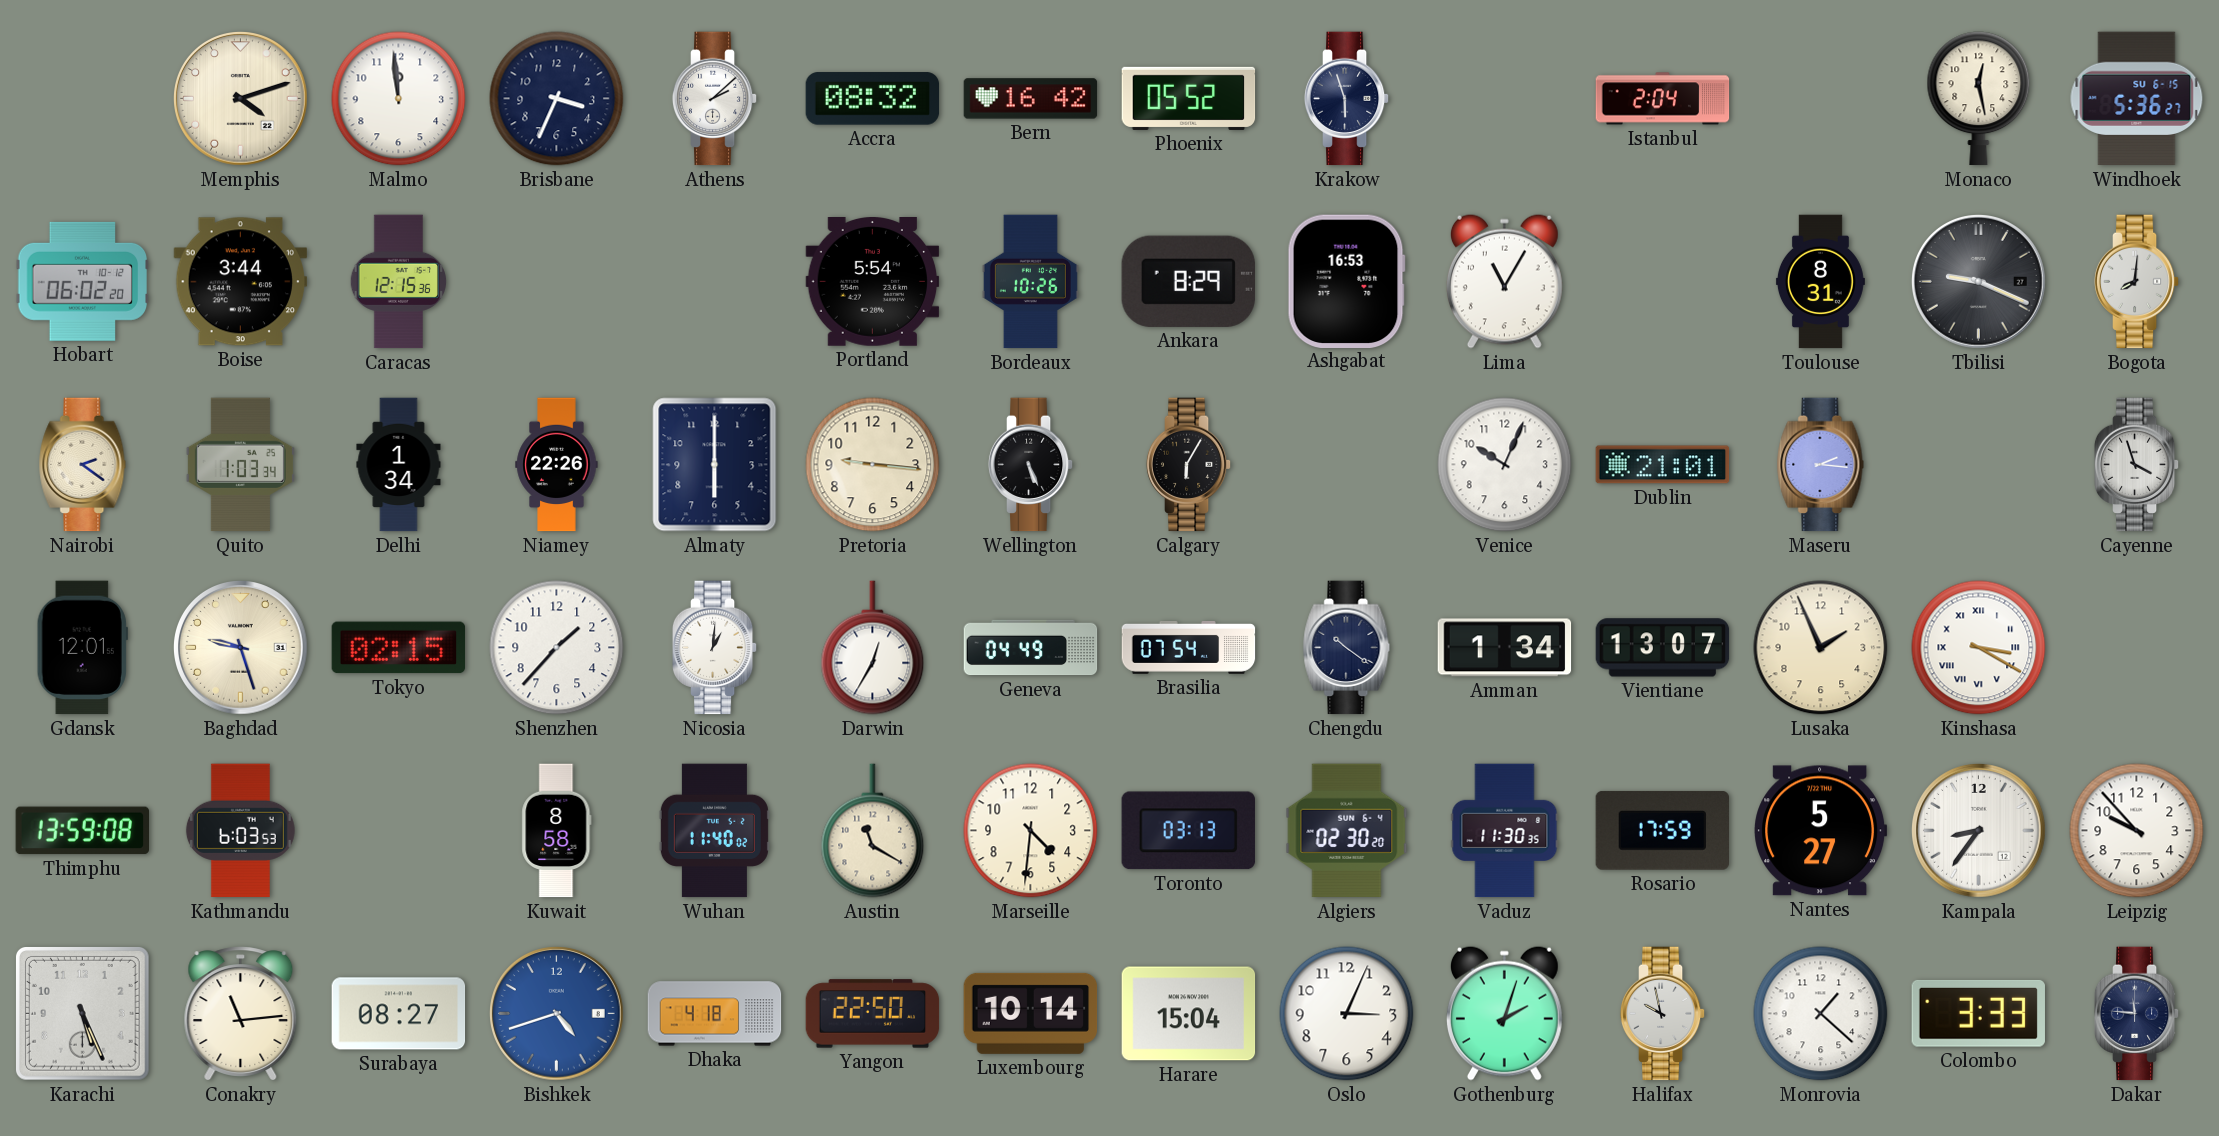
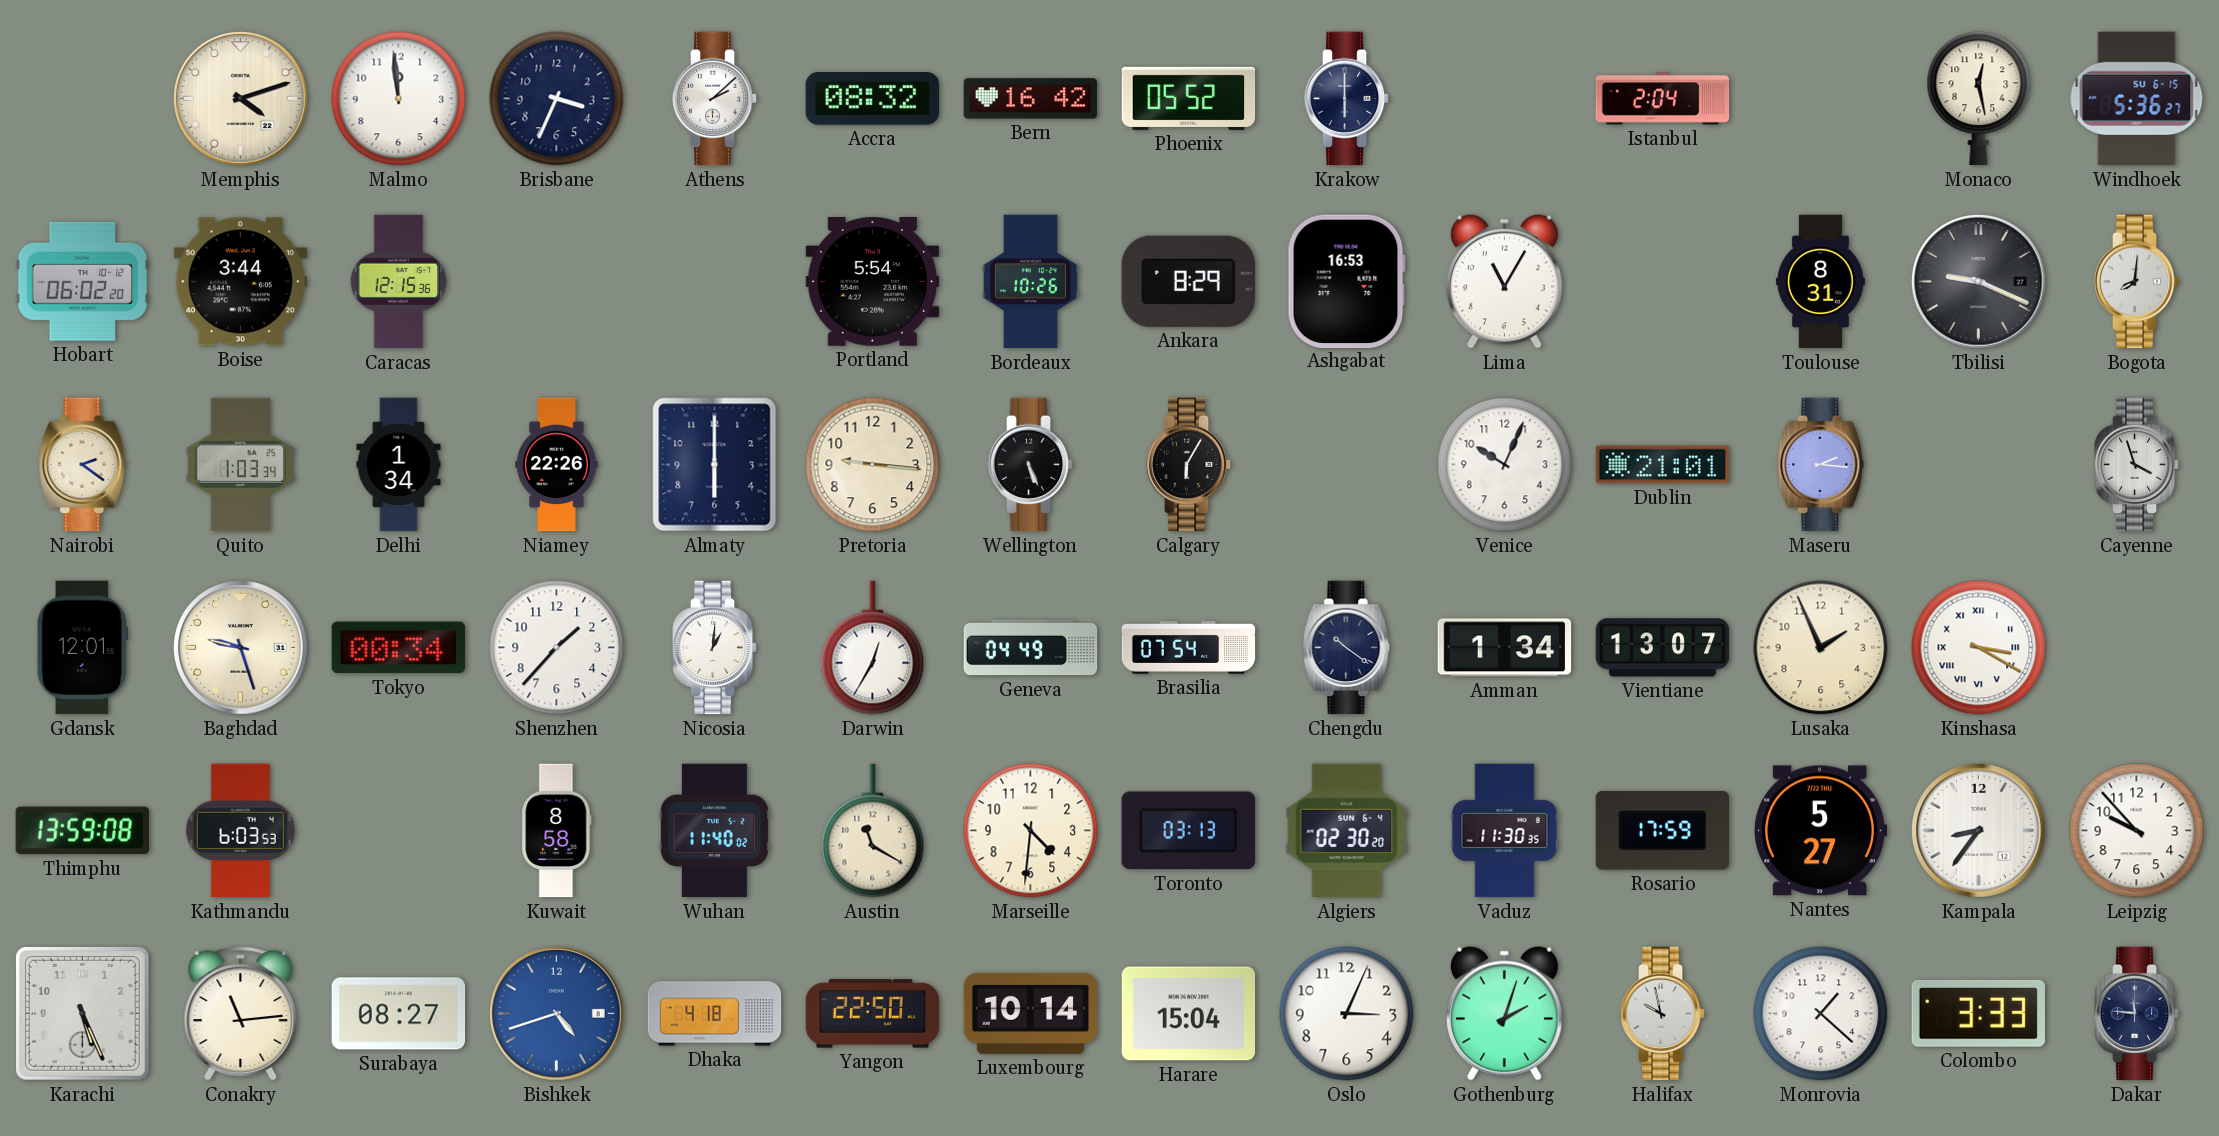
Krakow: 5:57 -> 6:00
Tokyo: 02:15 -> 00:34
